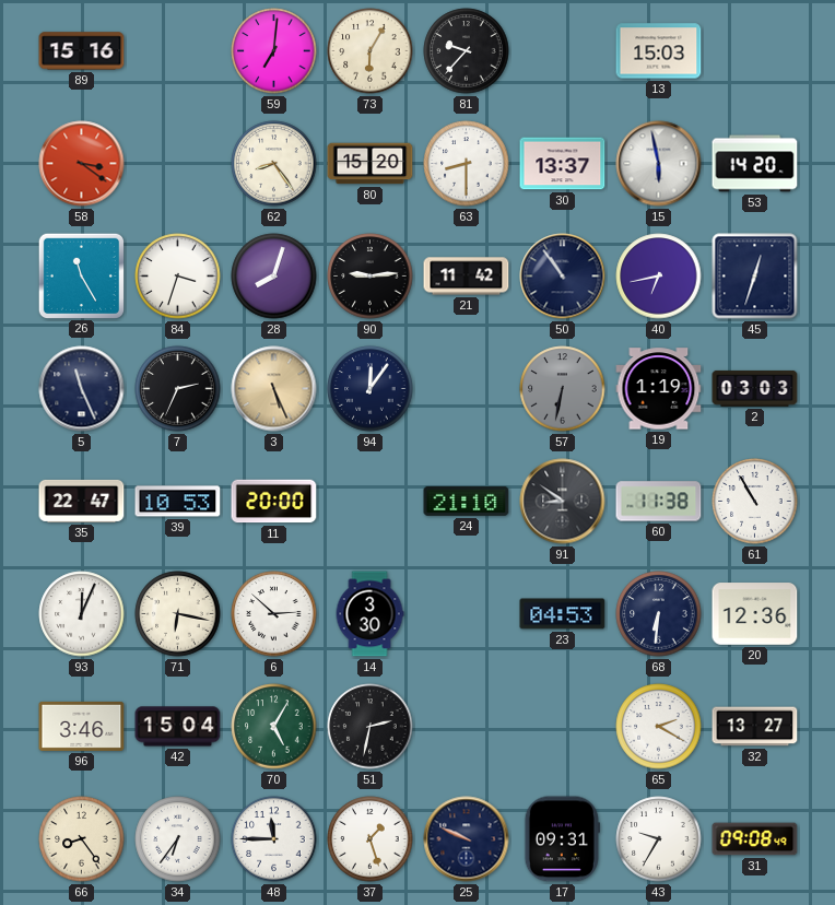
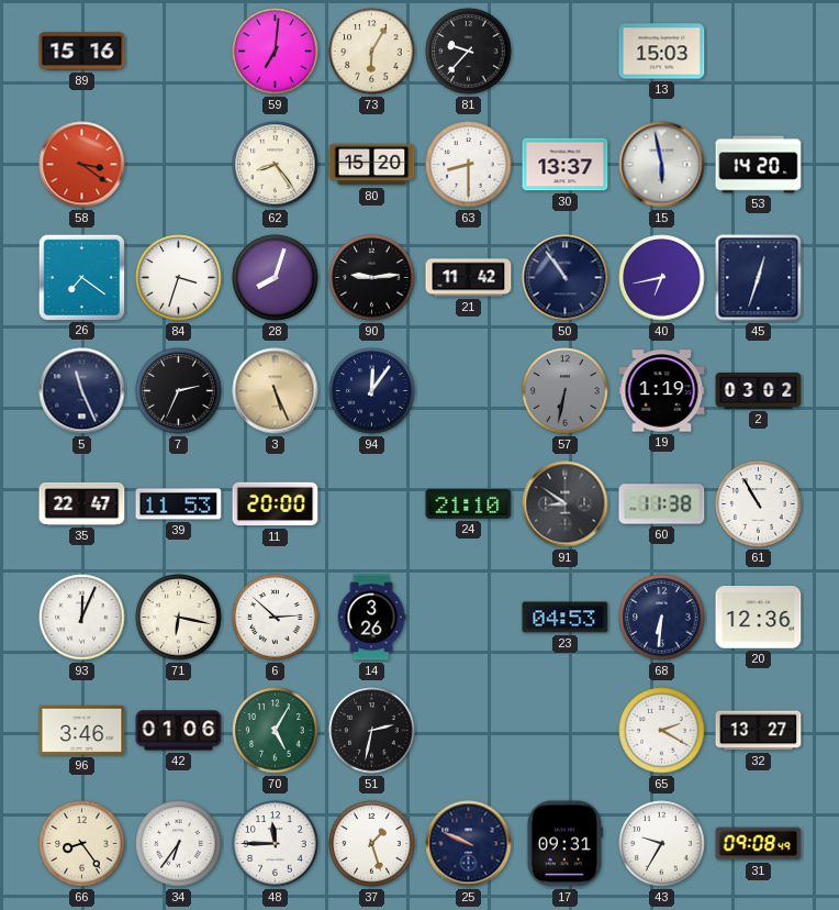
26: 11:25 -> 7:21
2: 03:03 -> 03:02
39: 10:53 -> 11:53
14: 3:30 -> 3:26
42: 15:04 -> 01:06
